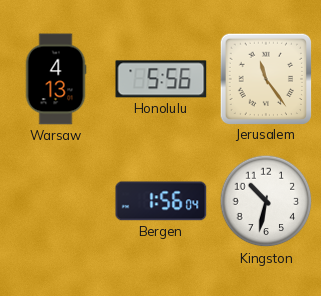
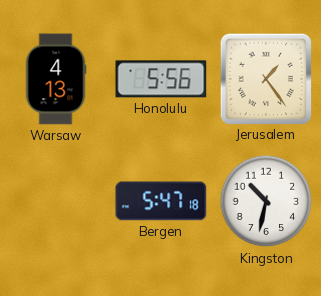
Jerusalem: 11:24 -> 1:24
Bergen: 1:56 -> 5:47
